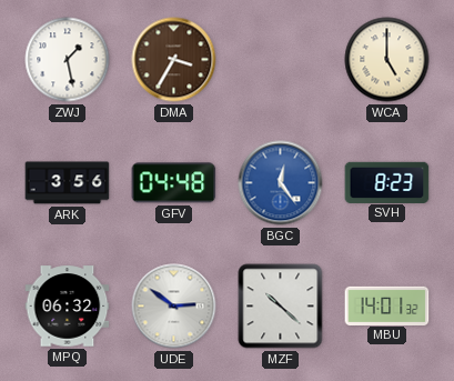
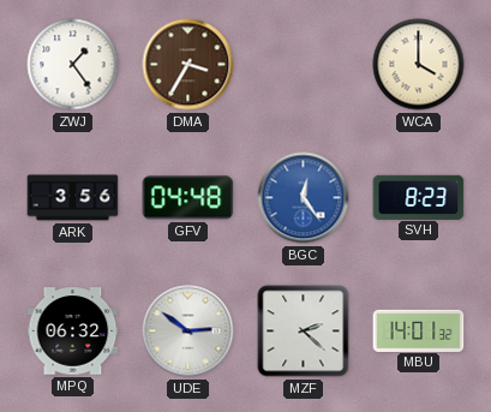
ZWJ: 1:28 -> 1:24
WCA: 5:00 -> 4:00
MZF: 10:22 -> 2:22
